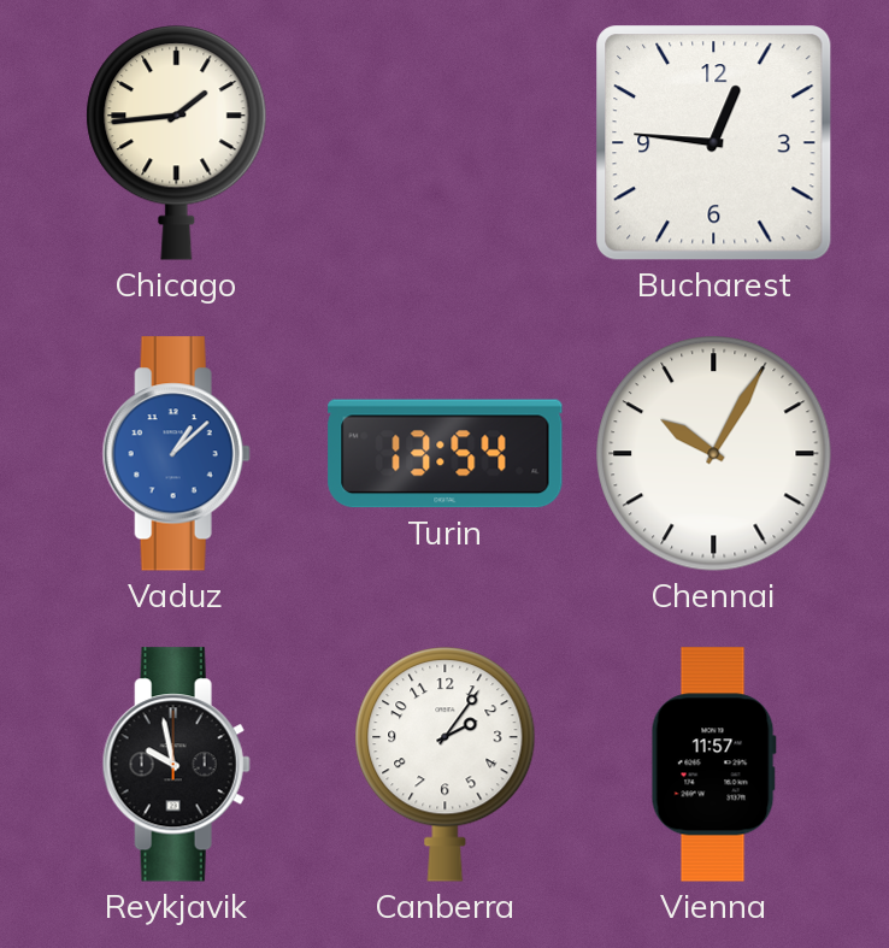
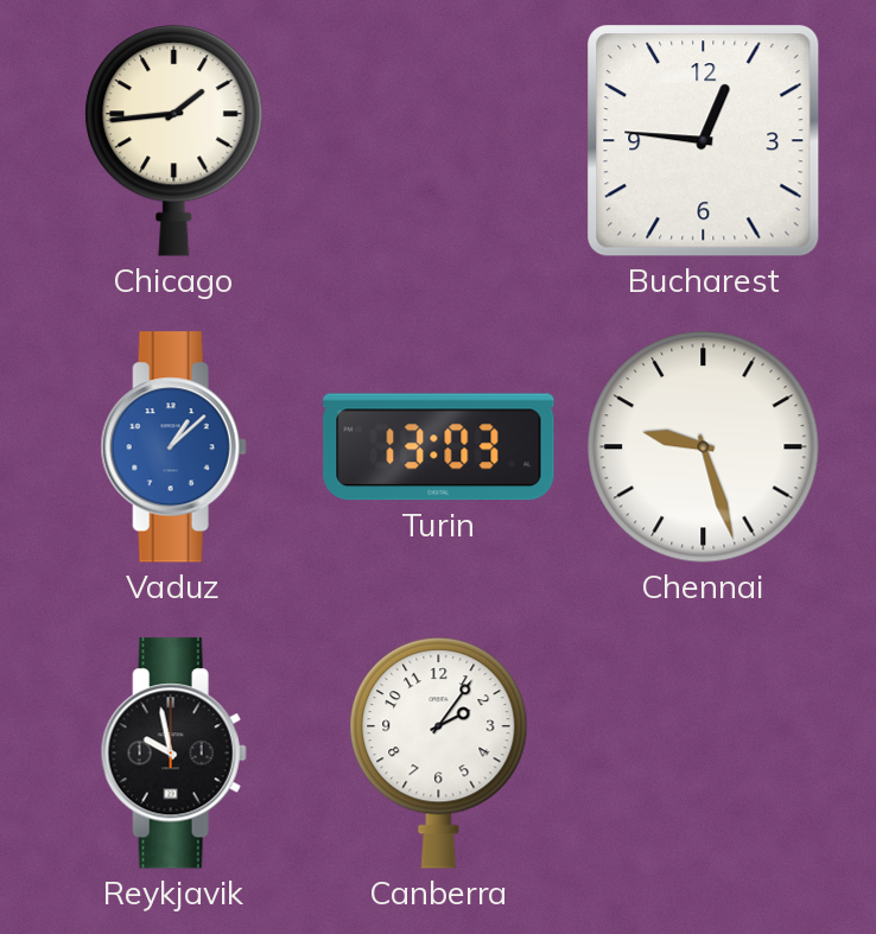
Turin: 13:54 -> 13:03
Chennai: 10:05 -> 9:27
Vienna: 11:57 -> none
